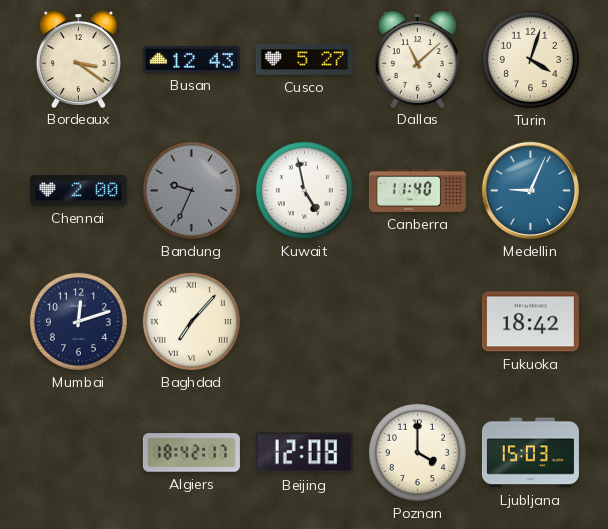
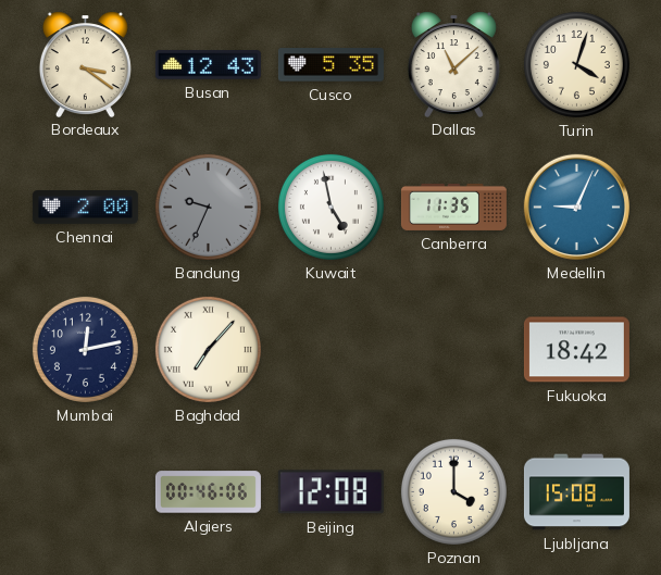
Cusco: 5:27 -> 5:35
Canberra: 11:40 -> 11:35
Mumbai: 12:12 -> 12:13
Algiers: 18:42 -> 00:46
Ljubljana: 15:03 -> 15:08
